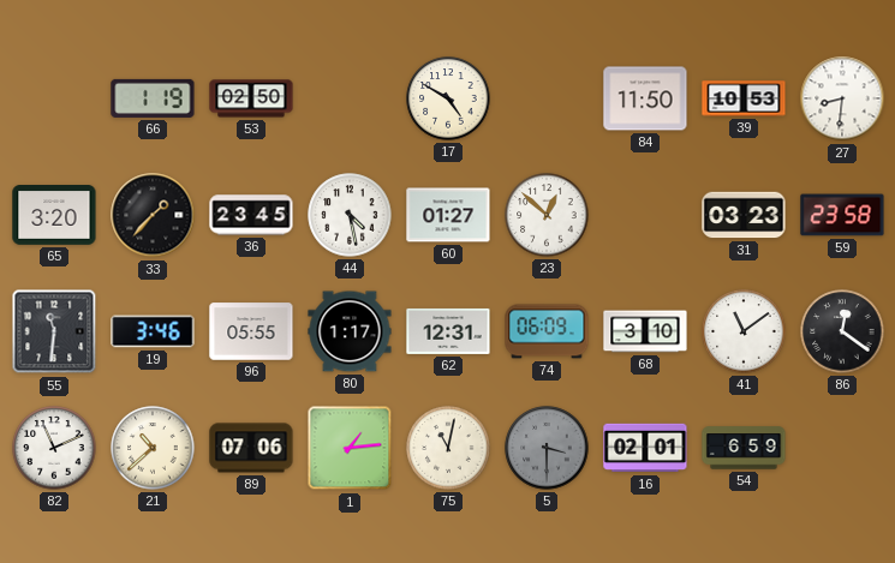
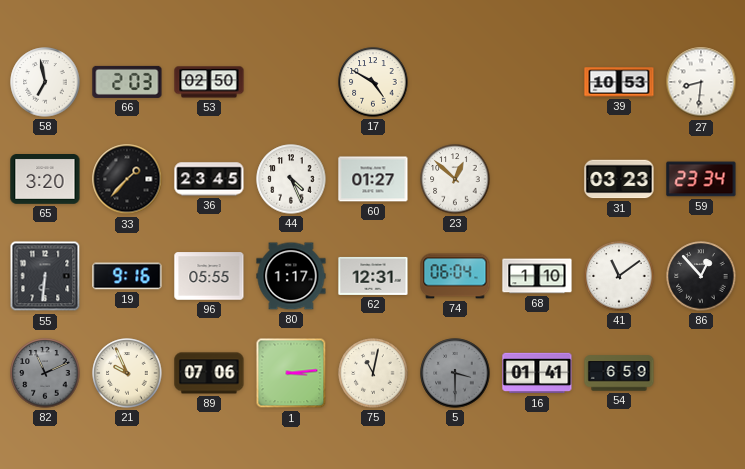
58: none -> 6:58
66: 1:19 -> 2:03
84: 11:50 -> none
44: 4:28 -> 4:26
59: 23:58 -> 23:34
55: 11:31 -> 6:31
19: 3:46 -> 9:16
74: 06:09 -> 06:04
68: 3:10 -> 1:10
86: 12:21 -> 12:53
82 dial: white -> grey
21: 10:38 -> 9:56
1: 1:14 -> 3:14
16: 02:01 -> 01:41
